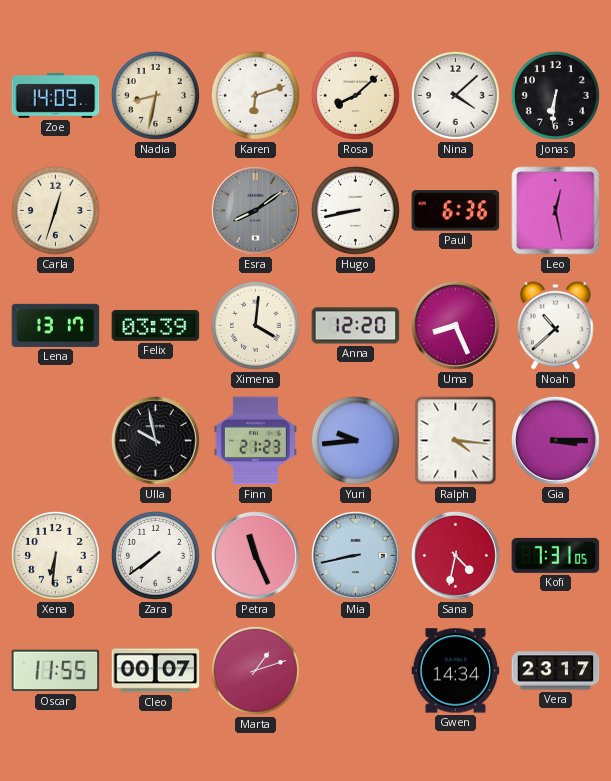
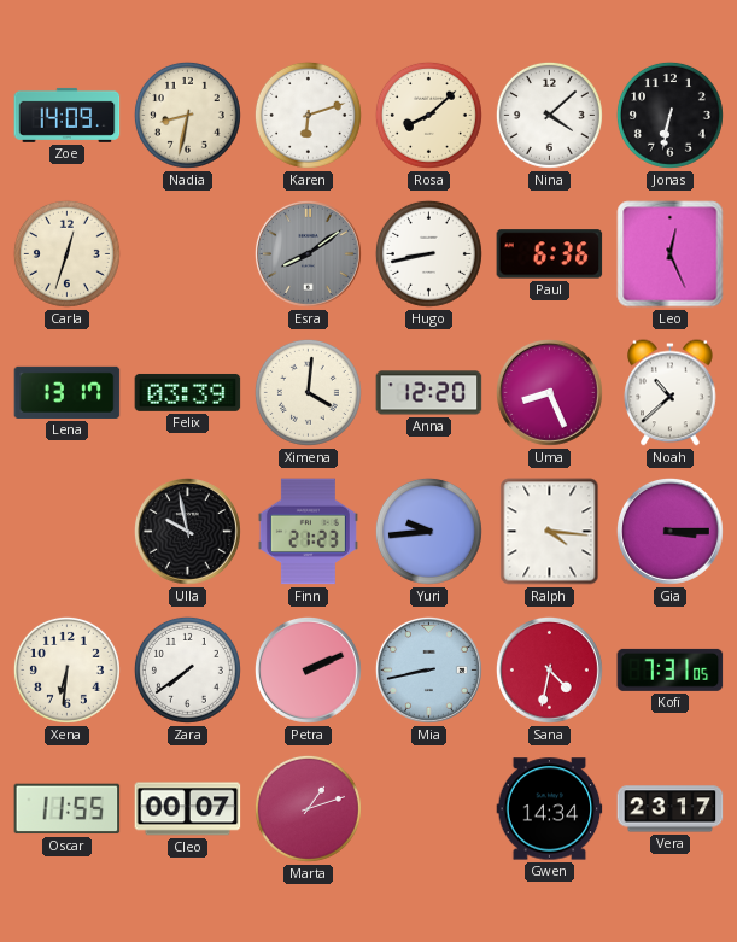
Jonas: 6:31 -> 6:32
Leo: 12:28 -> 12:26
Petra: 11:26 -> 2:11
